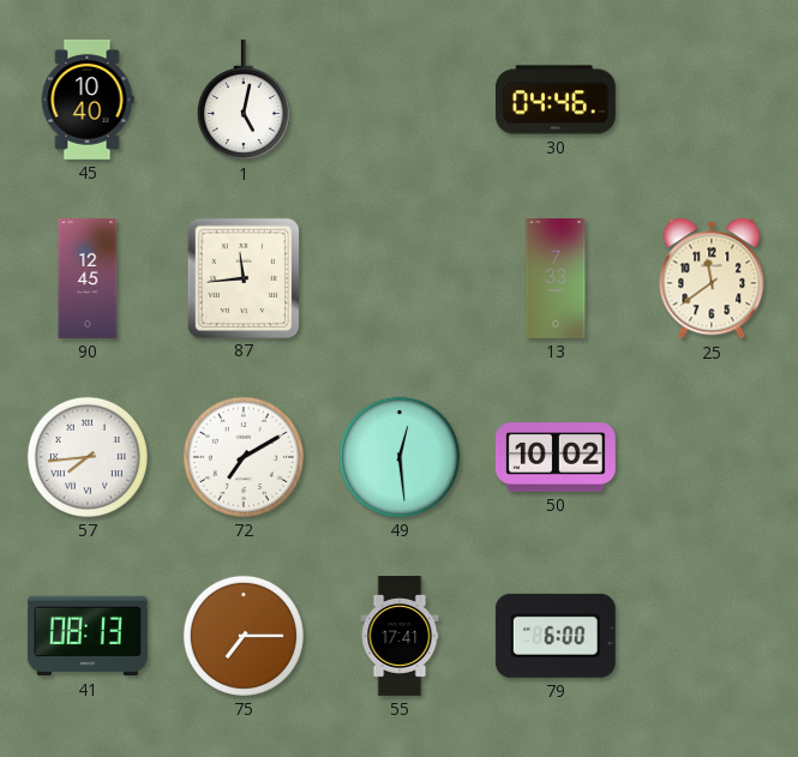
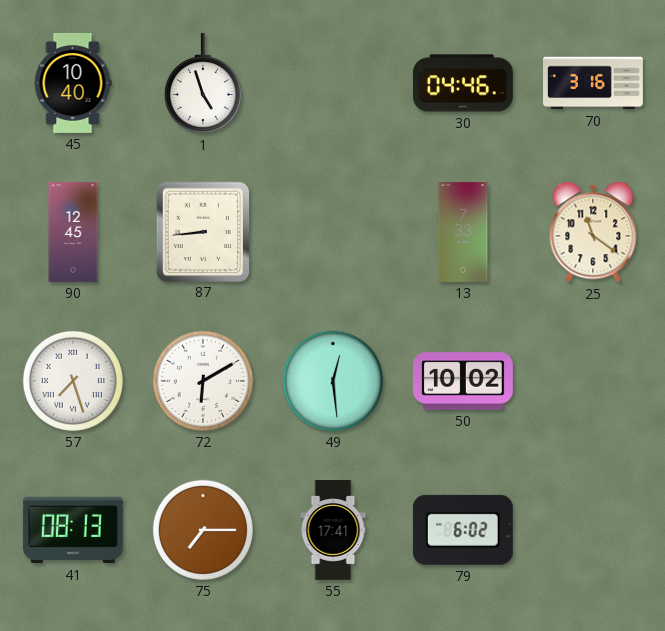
1: 5:02 -> 4:57
70: none -> 3:16
87: 11:44 -> 8:44
25: 11:39 -> 11:21
57: 7:44 -> 7:27
72: 7:10 -> 6:10
79: 6:00 -> 6:02
